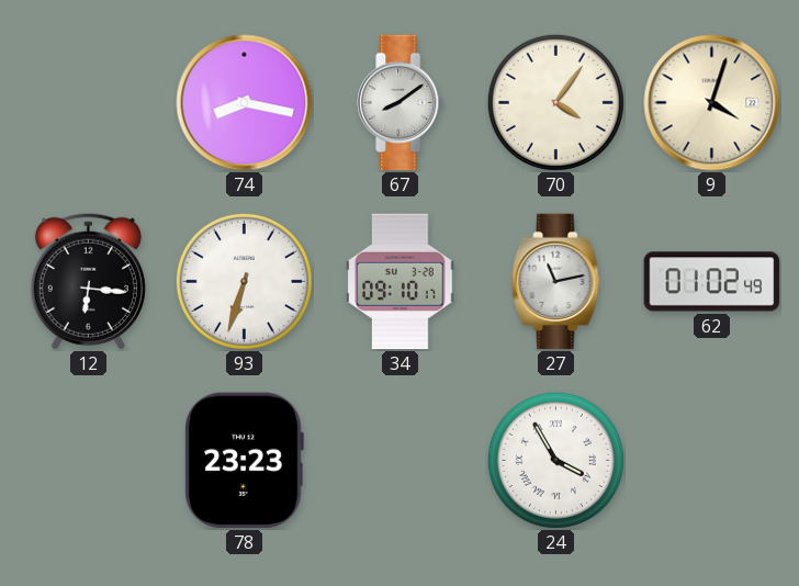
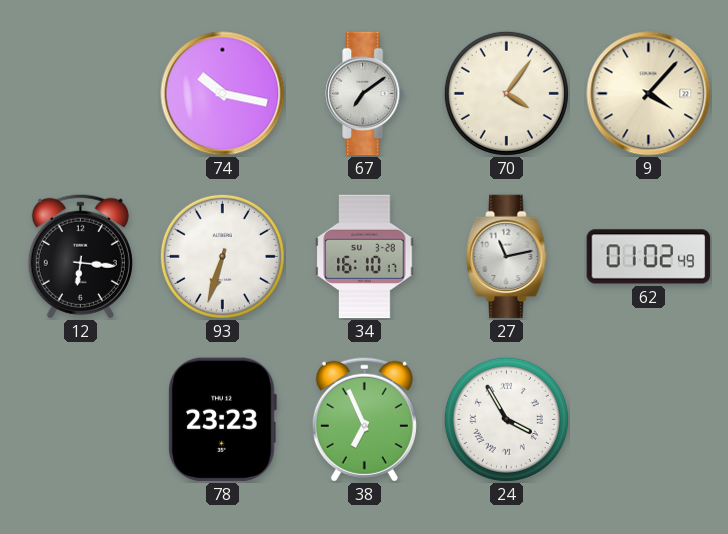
74: 8:17 -> 10:17
67: 8:09 -> 7:09
9: 4:03 -> 4:07
34: 09:10 -> 16:10
38: none -> 6:56
